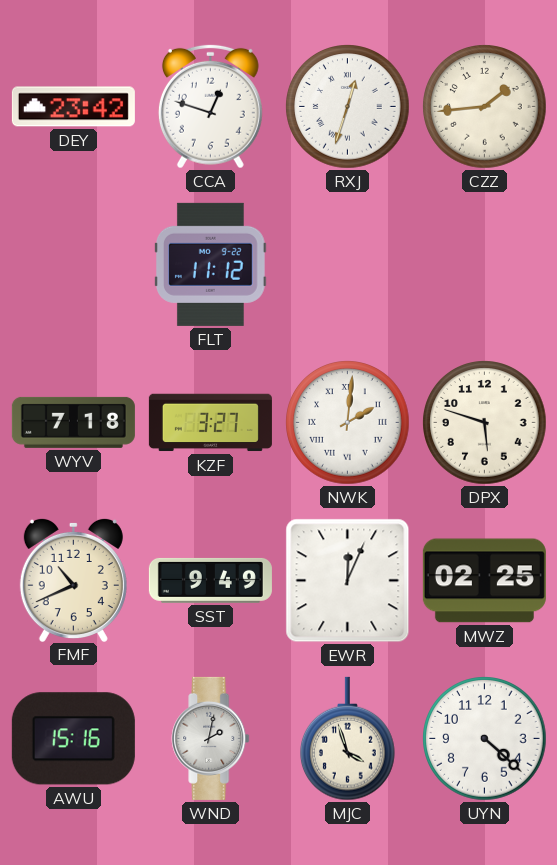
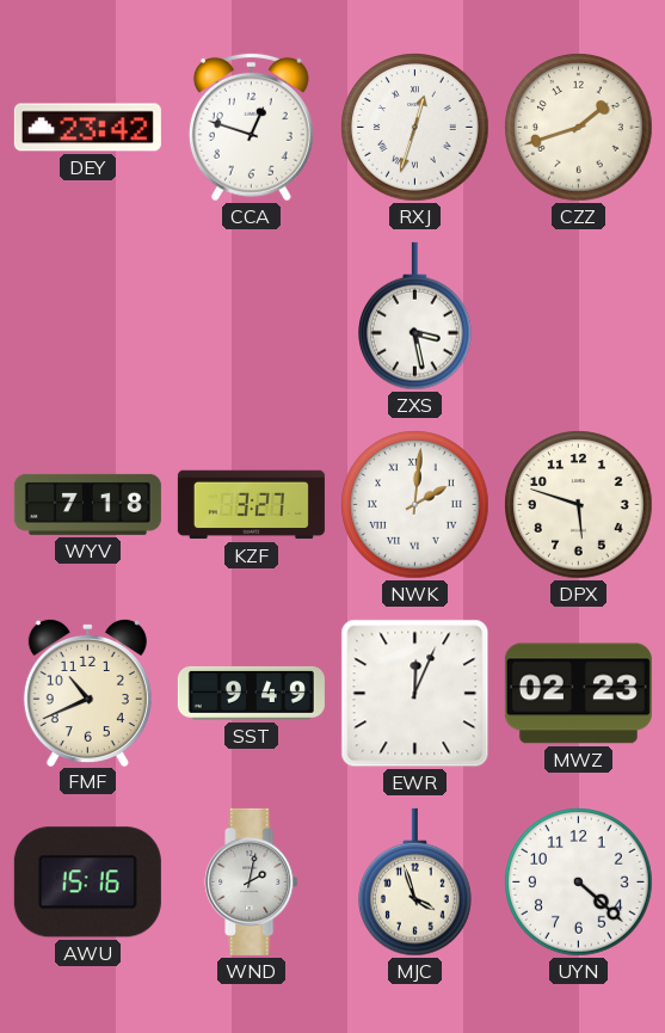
CZZ: 1:44 -> 1:42
FLT: 11:12 -> none
ZXS: none -> 3:28
MWZ: 02:25 -> 02:23
